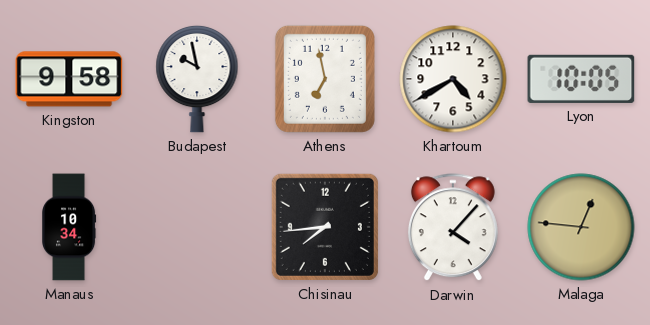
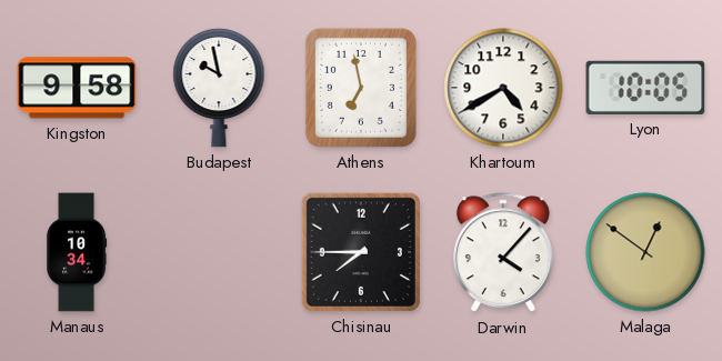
Chisinau: 7:44 -> 7:45
Malaga: 12:46 -> 12:51
